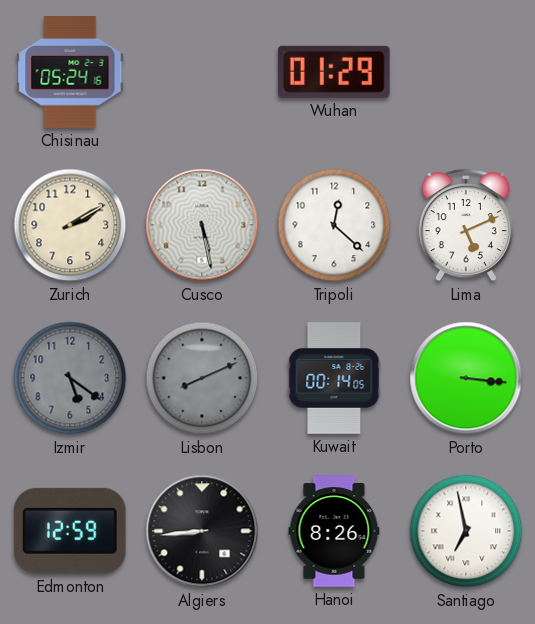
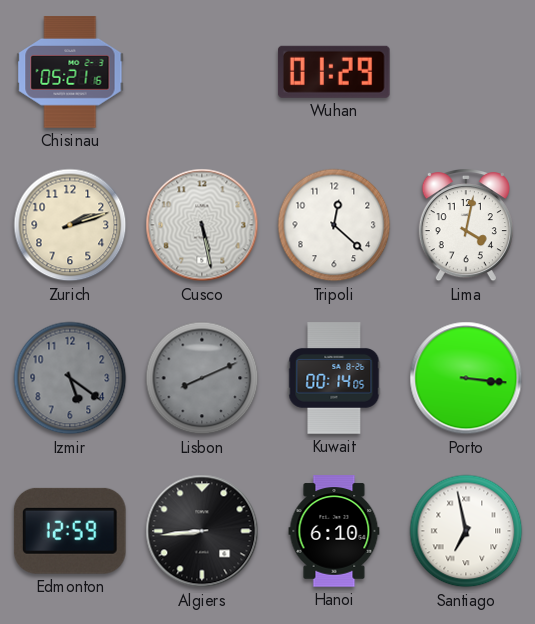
Chisinau: 05:24 -> 05:21
Zurich: 2:10 -> 2:12
Lima: 5:11 -> 4:02
Hanoi: 8:26 -> 6:10
